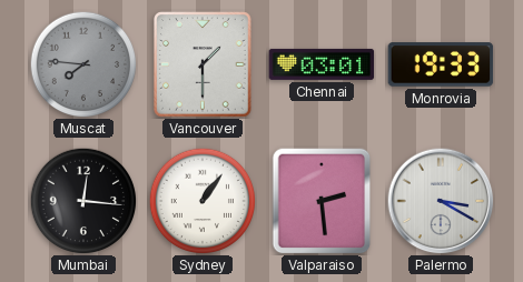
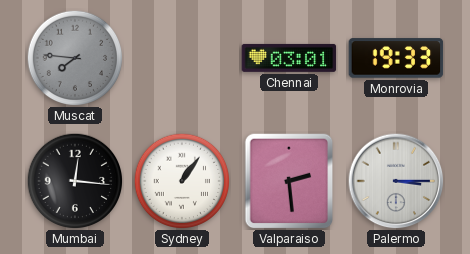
Vancouver: 1:30 -> none
Palermo: 3:20 -> 3:15
